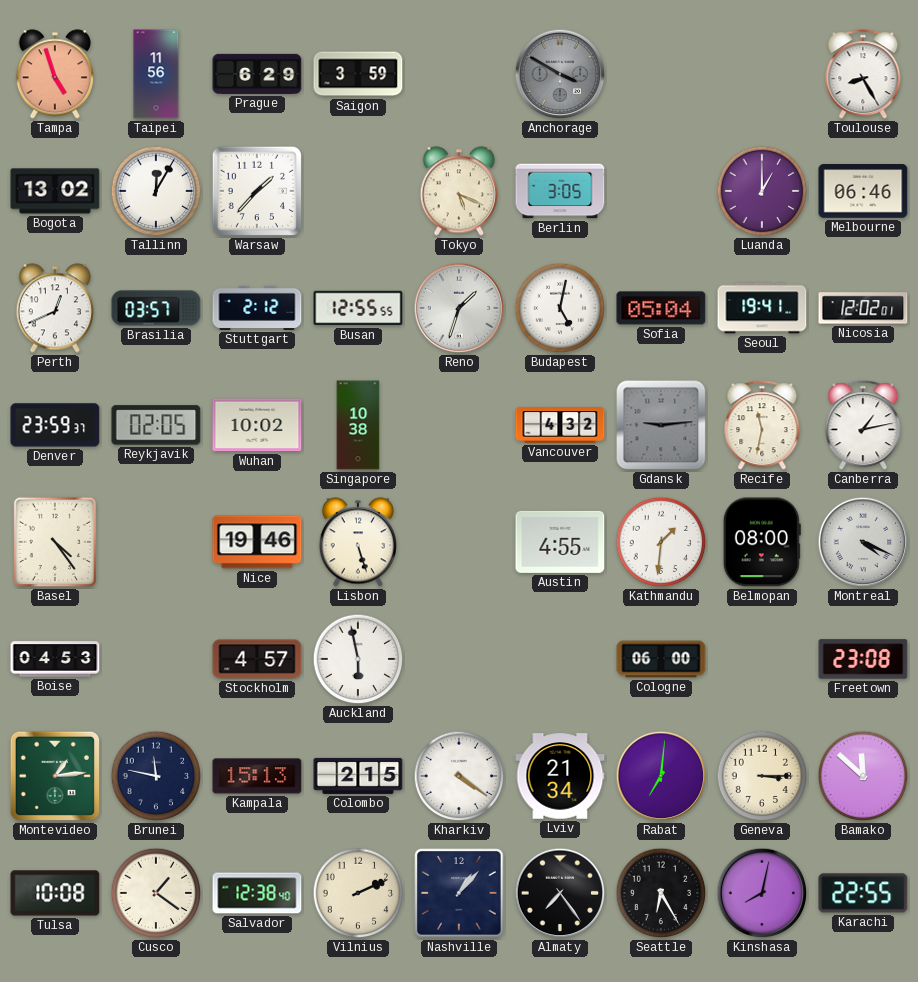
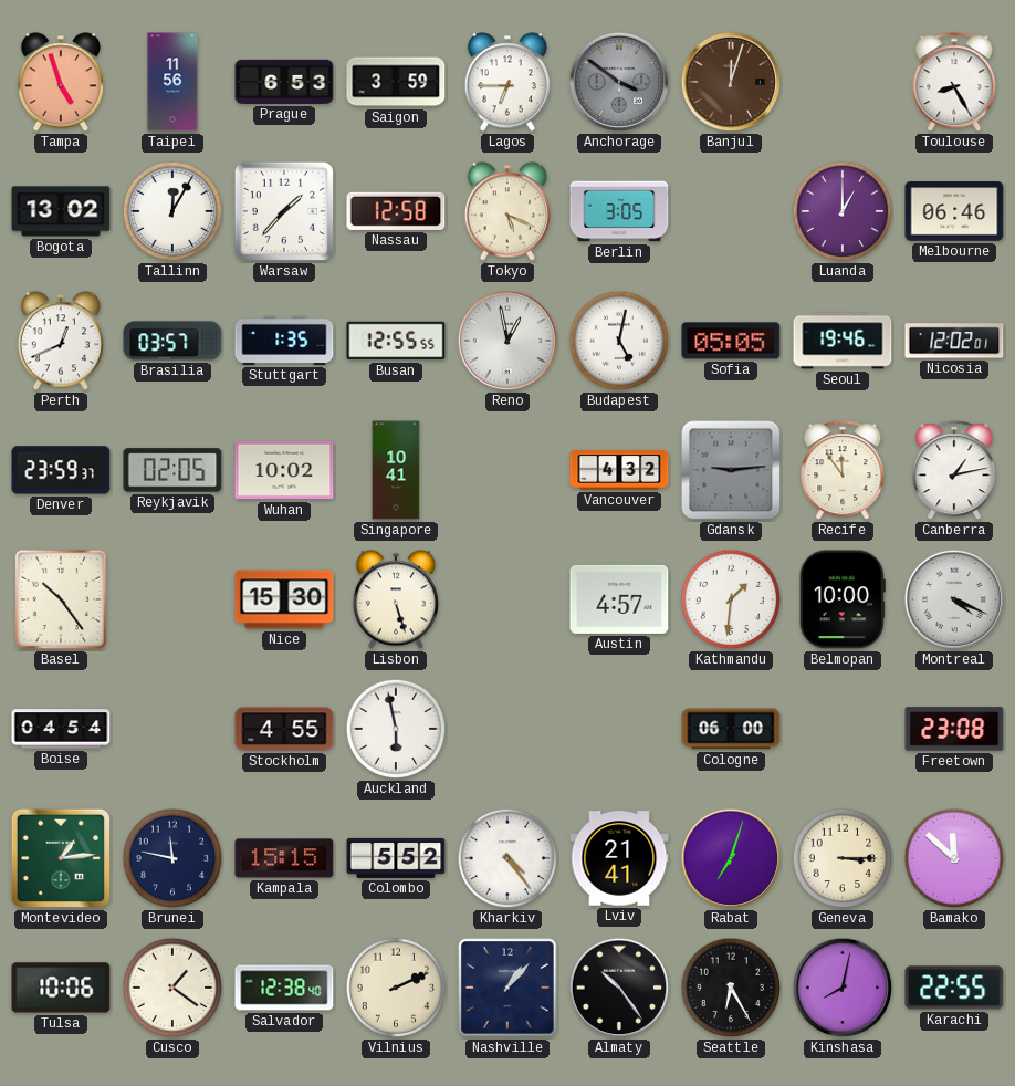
Prague: 6:29 -> 6:53
Lagos: none -> 6:45
Anchorage: 3:50 -> 3:51
Banjul: none -> 12:03
Nassau: none -> 12:58
Stuttgart: 2:12 -> 1:35
Reno: 1:33 -> 12:58
Sofia: 05:04 -> 05:05
Seoul: 19:41 -> 19:46
Singapore: 10:38 -> 10:41
Recife: 11:32 -> 11:54
Basel: 4:24 -> 10:24
Nice: 19:46 -> 15:30
Austin: 4:55 -> 4:57
Belmopan: 08:00 -> 10:00
Boise: 04:53 -> 04:54
Stockholm: 4:57 -> 4:55
Kampala: 15:13 -> 15:15
Colombo: 2:15 -> 5:52
Kharkiv: 4:21 -> 4:24
Lviv: 21:34 -> 21:41
Rabat: 7:01 -> 7:03
Tulsa: 10:08 -> 10:06
Almaty: 7:24 -> 10:24
